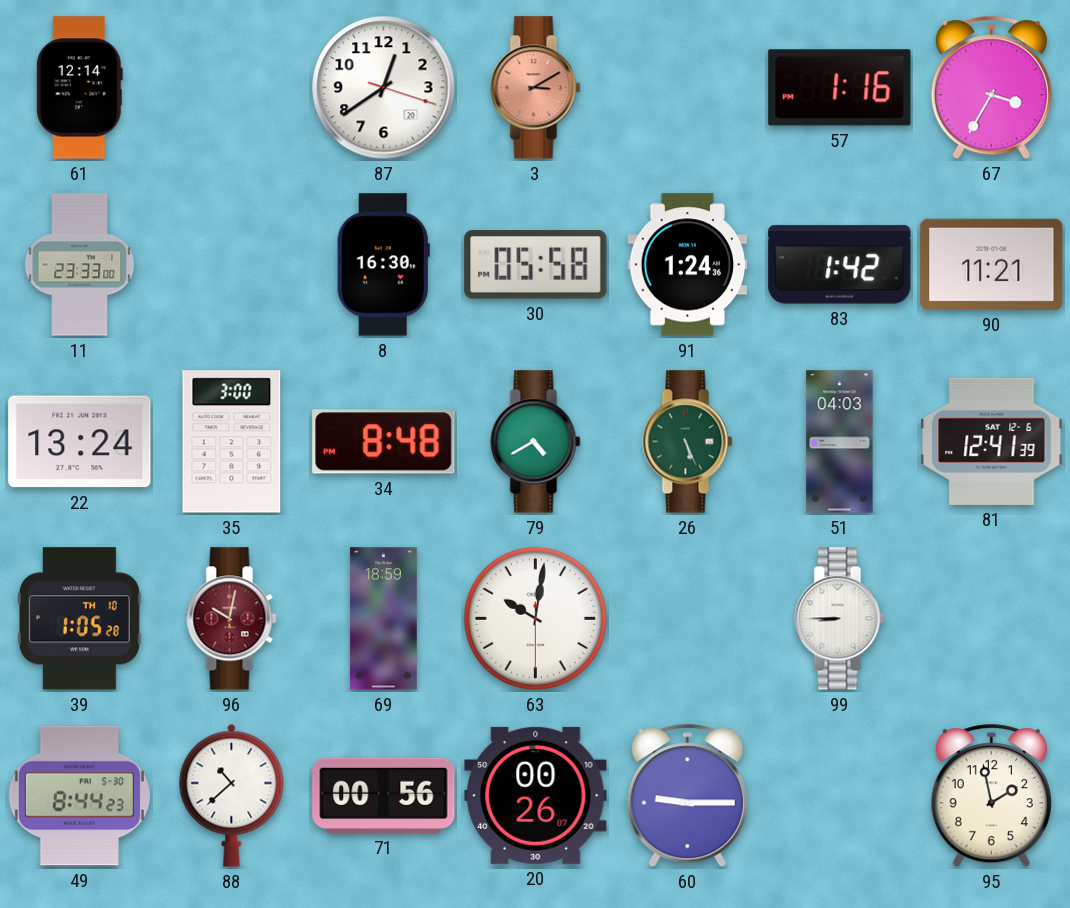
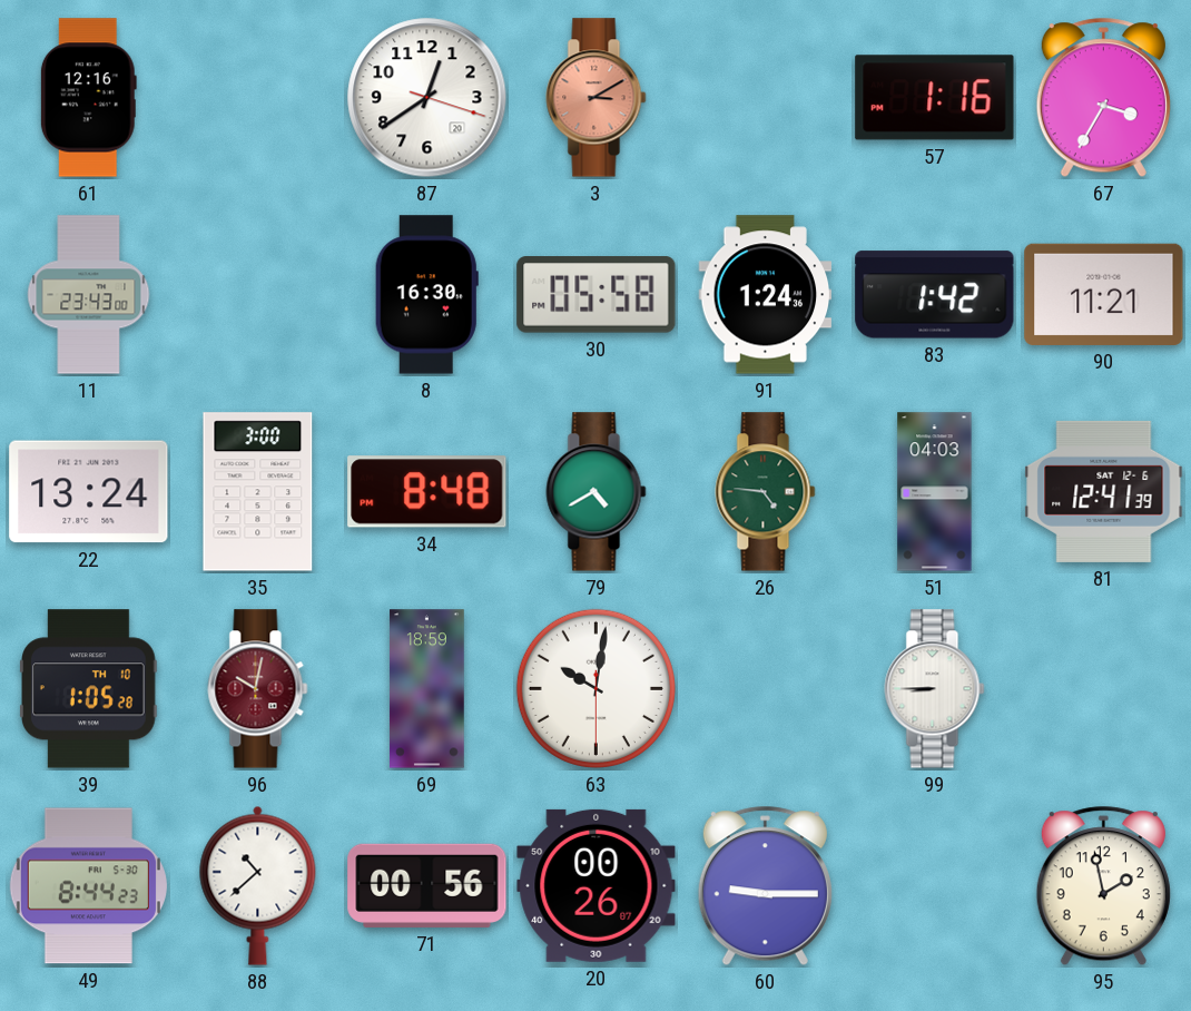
61: 12:14 -> 12:16
11: 23:33 -> 23:43
26: 5:26 -> 4:46
